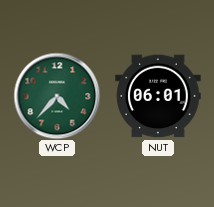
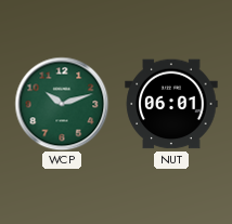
WCP: 4:37 -> 10:12
